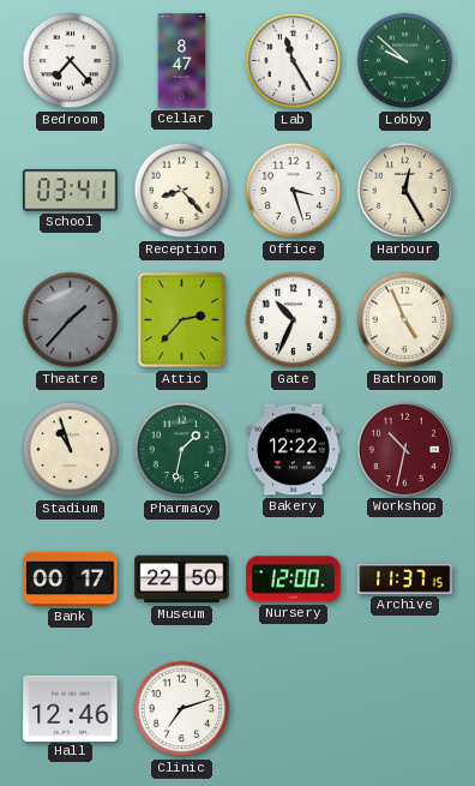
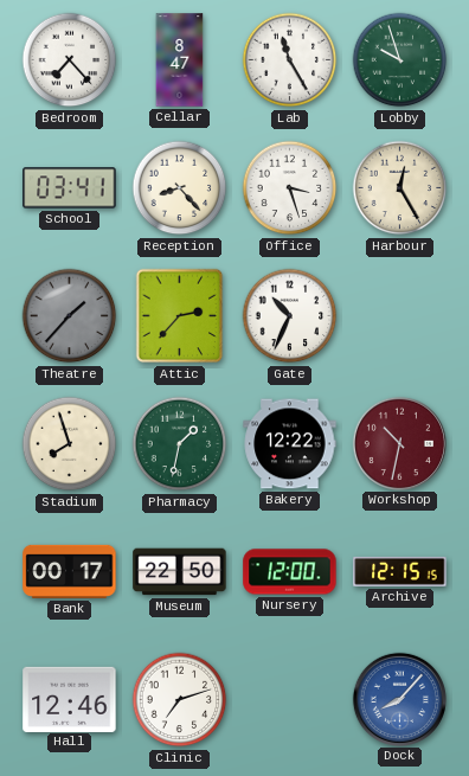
Lobby: 9:52 -> 9:57
Bathroom: 4:56 -> none
Stadium: 10:57 -> 7:57
Archive: 11:37 -> 12:15
Dock: none -> 8:07
